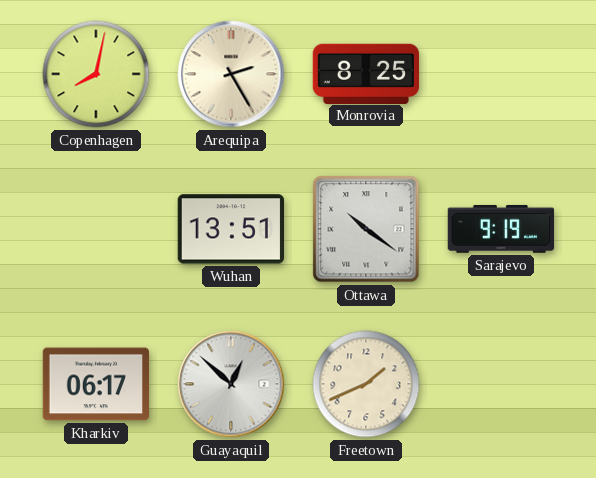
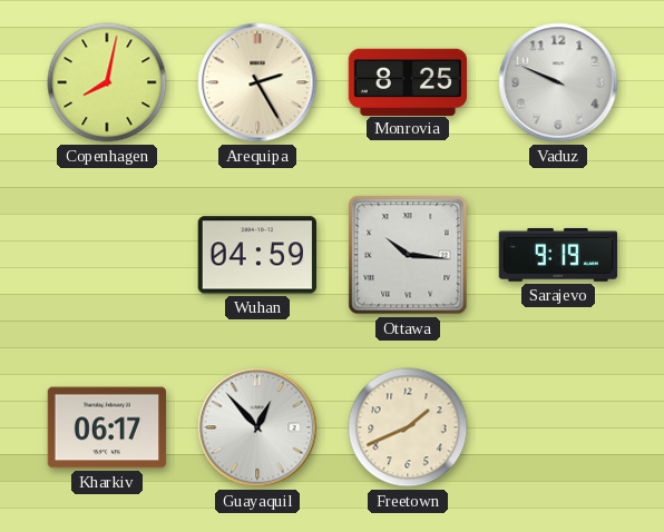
Vaduz: none -> 9:49
Wuhan: 13:51 -> 04:59
Ottawa: 10:21 -> 10:16
Guayaquil: 12:52 -> 12:53
